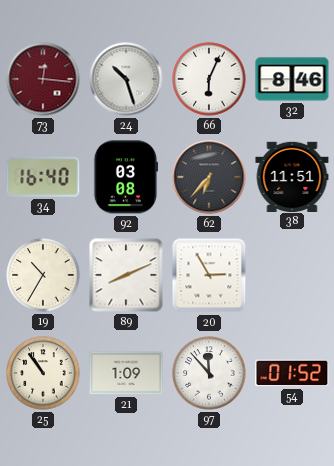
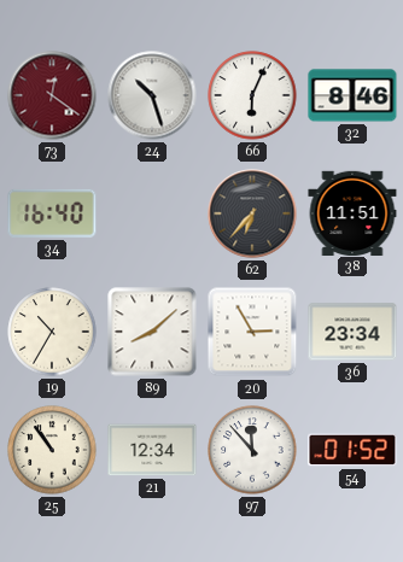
73: 12:16 -> 12:21
92: 03:08 -> none
89: 8:11 -> 8:08
36: none -> 23:34
21: 1:09 -> 12:34
